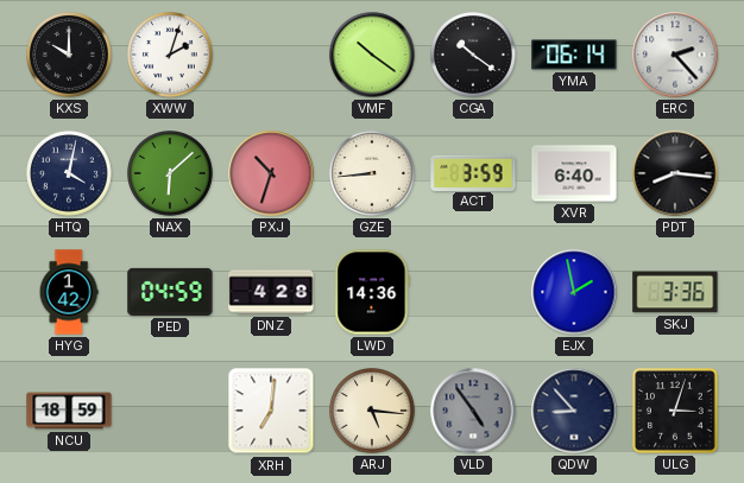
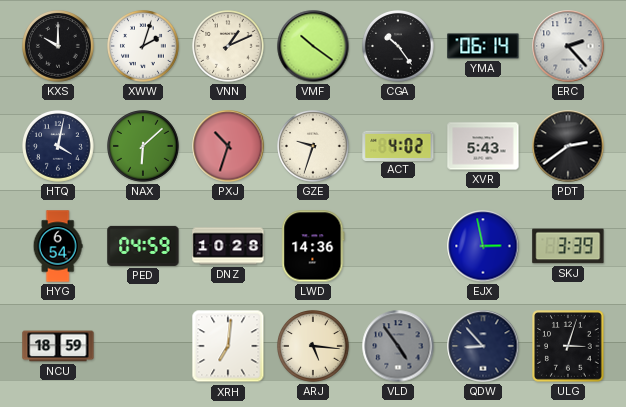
VNN: none -> 1:11
CGA: 10:21 -> 10:24
GZE: 8:44 -> 9:33
ACT: 3:59 -> 4:02
XVR: 6:40 -> 5:43
PDT: 8:16 -> 2:39
HYG: 1:42 -> 6:54
DNZ: 4:28 -> 10:28
EJX: 1:58 -> 2:58
SKJ: 3:36 -> 3:39
